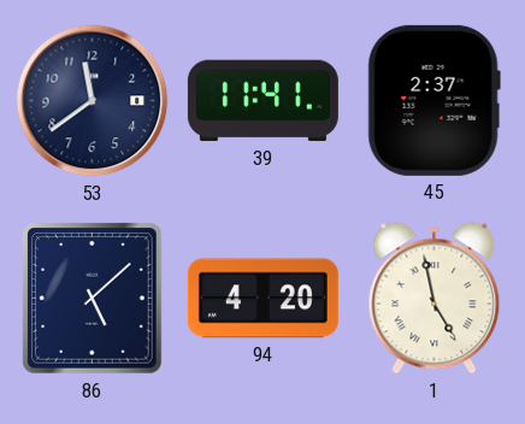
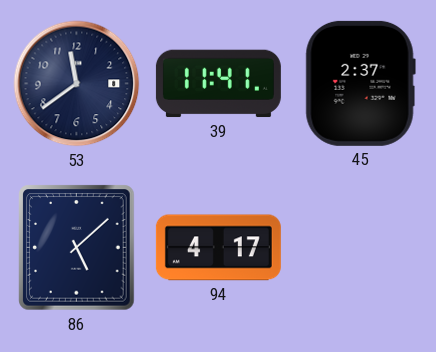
94: 4:20 -> 4:17
1: 4:58 -> none
